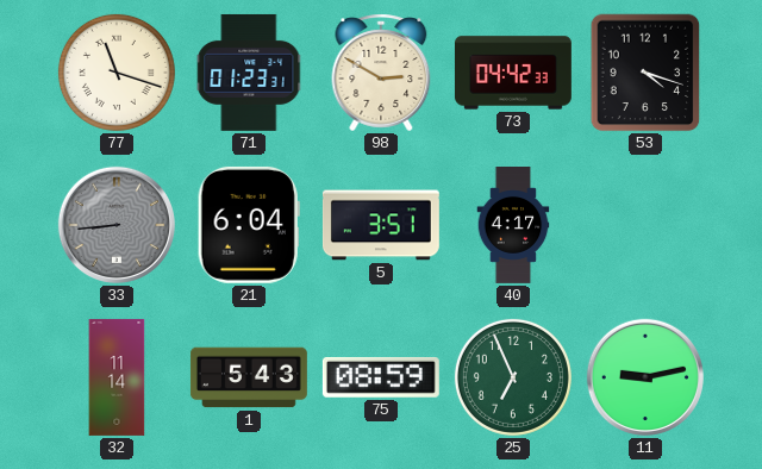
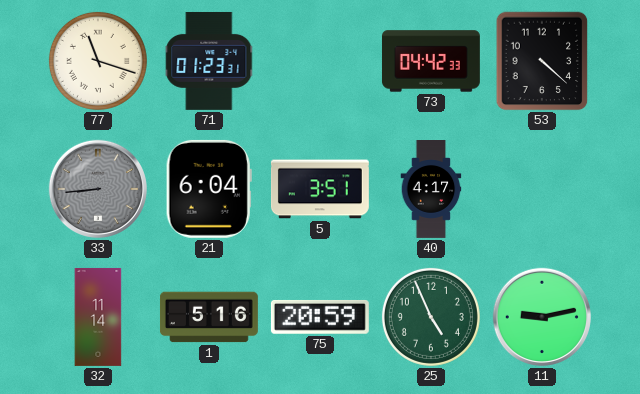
98: 2:50 -> none
53: 4:18 -> 4:22
1: 5:43 -> 5:16
75: 08:59 -> 20:59
25: 6:56 -> 4:56
